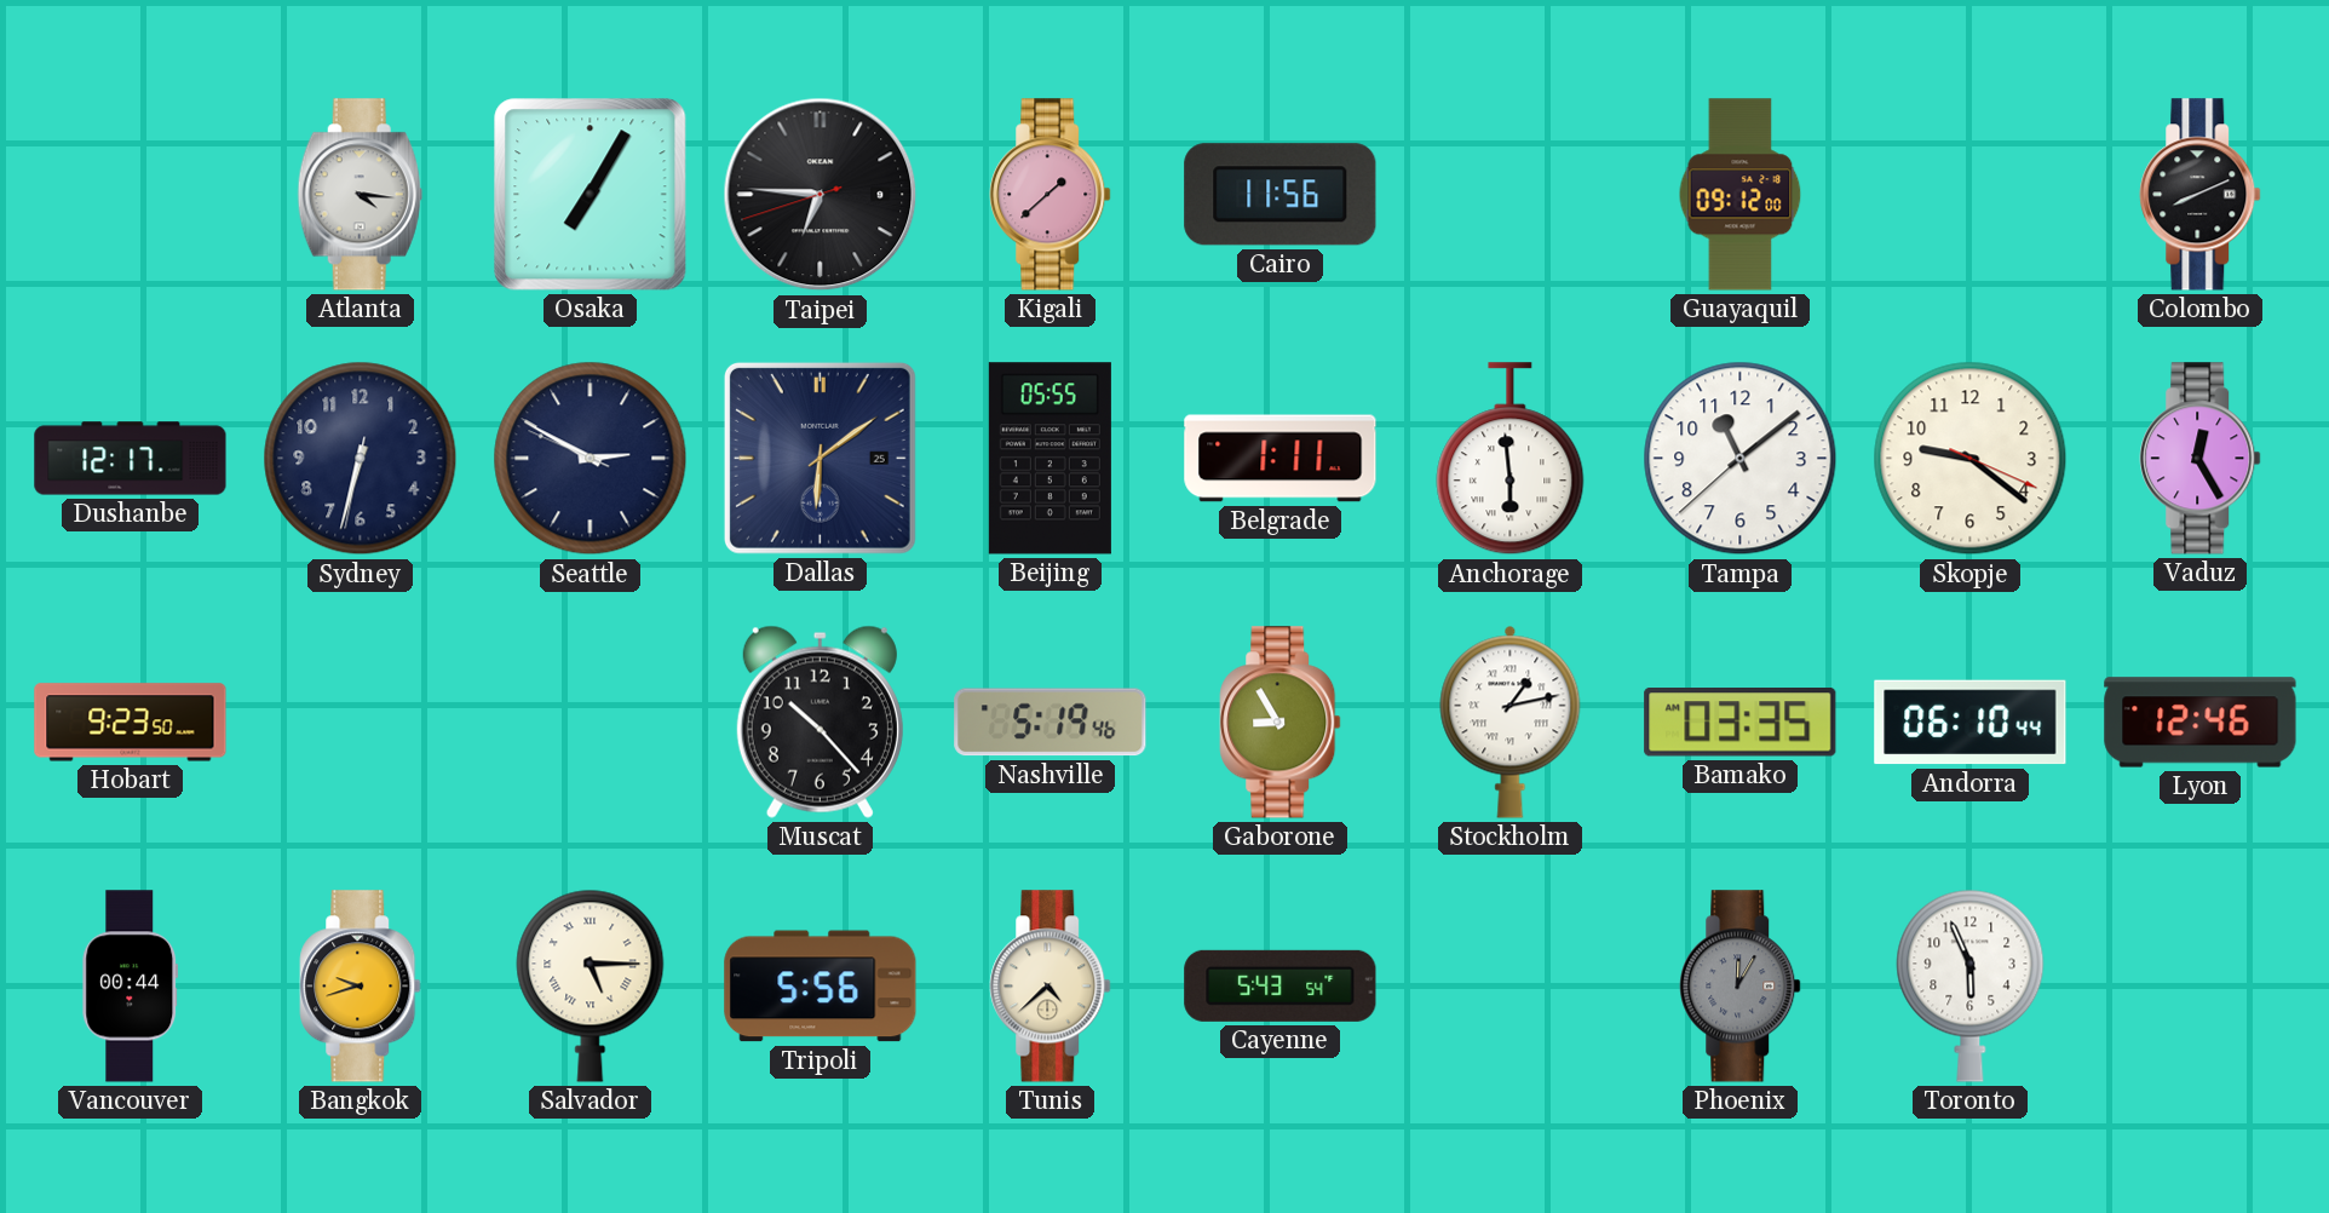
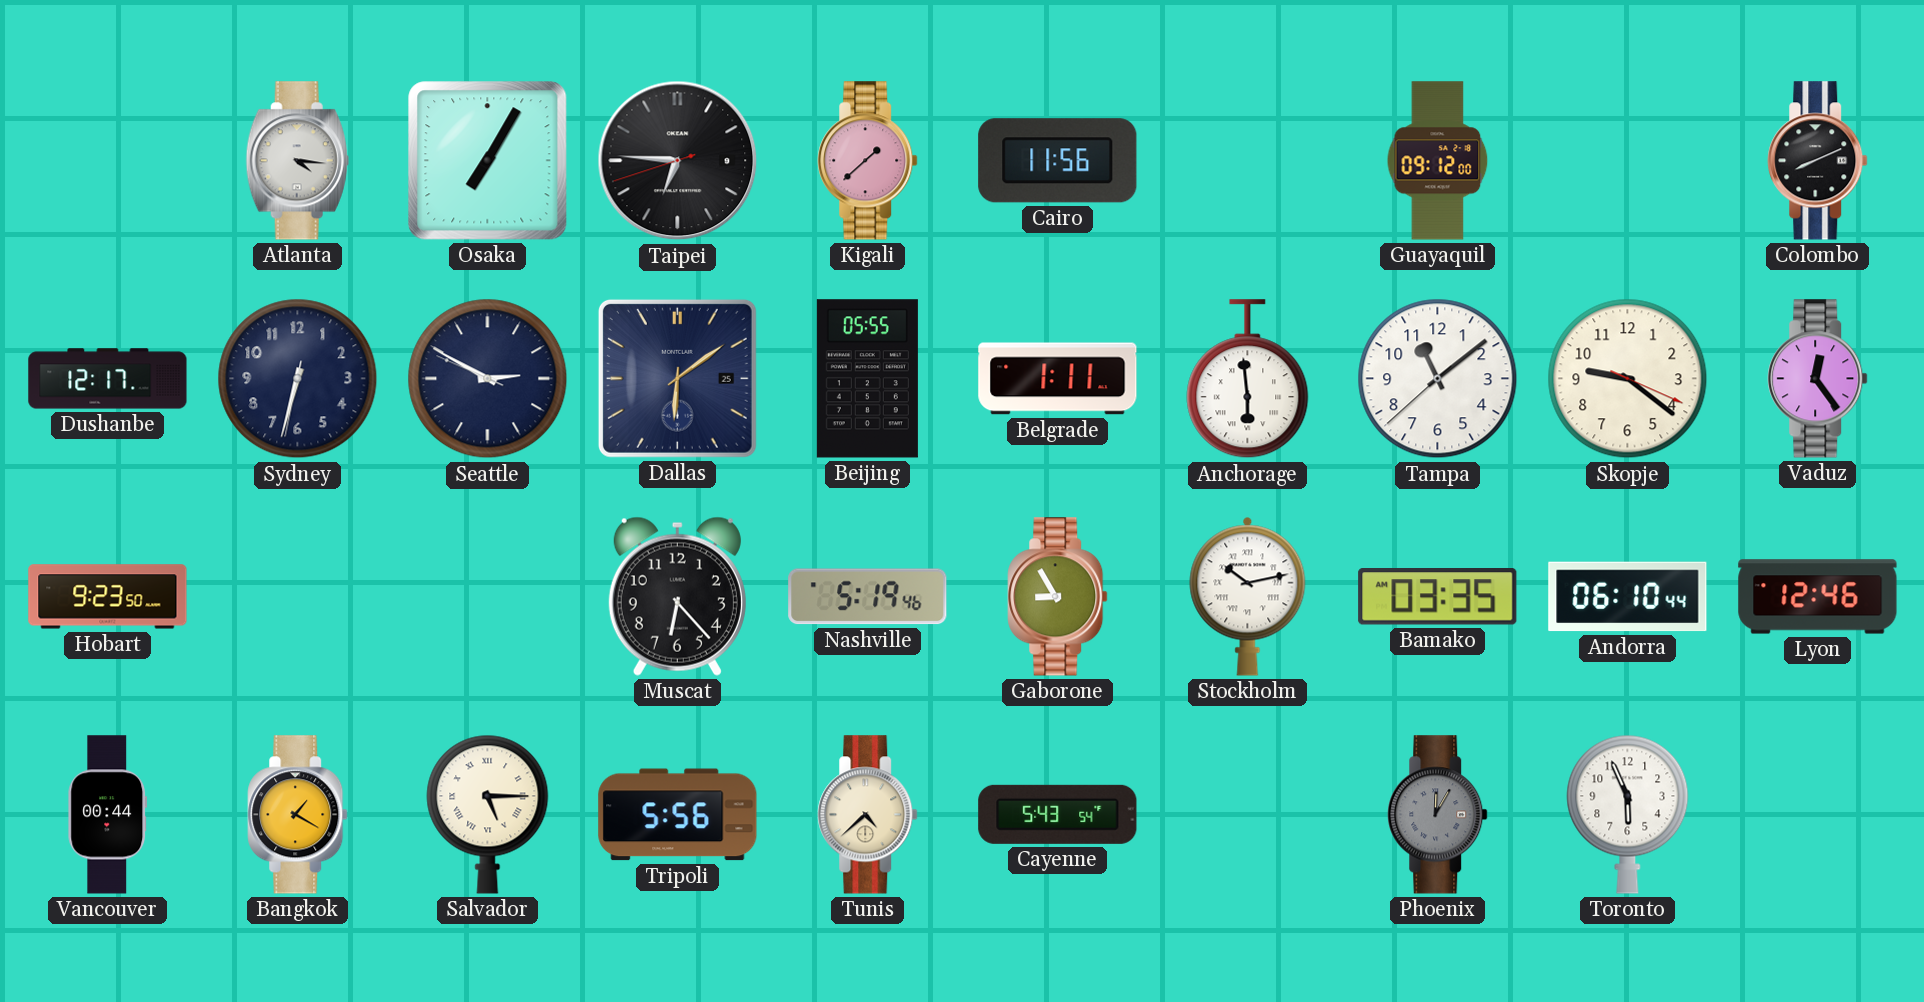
Vaduz: 12:25 -> 12:24
Muscat: 10:23 -> 6:23
Stockholm: 1:13 -> 10:13
Bangkok: 9:42 -> 1:20
